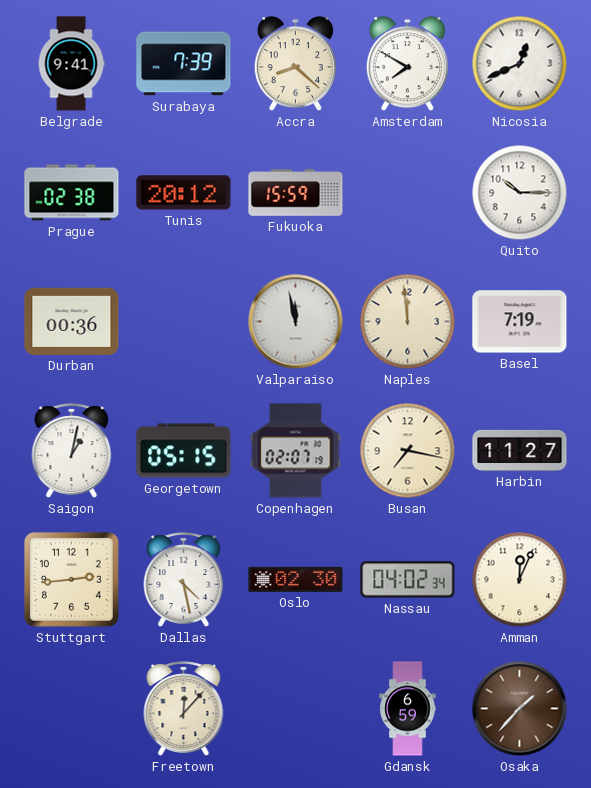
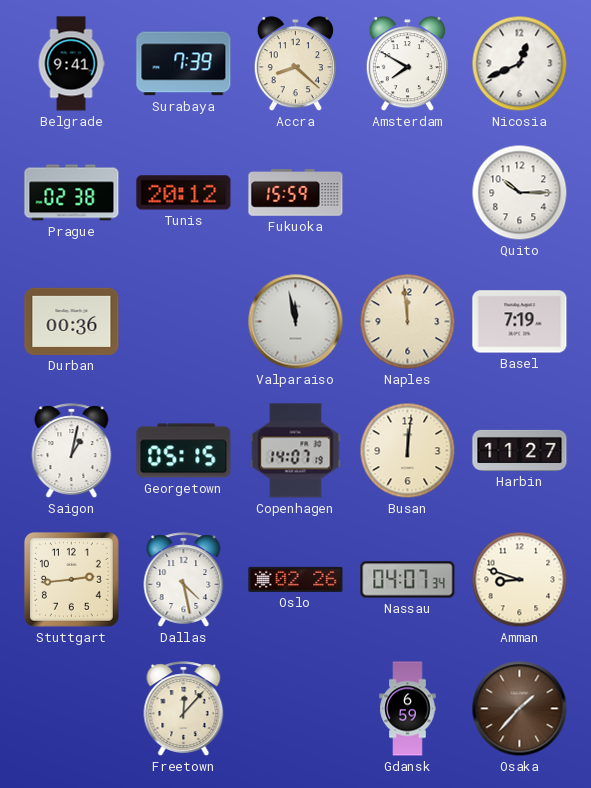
Copenhagen: 02:07 -> 14:07
Busan: 7:17 -> 12:01
Oslo: 02:30 -> 02:26
Nassau: 04:02 -> 04:07
Amman: 12:04 -> 8:48
